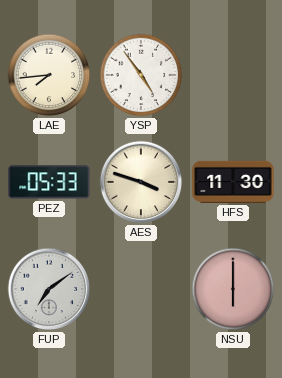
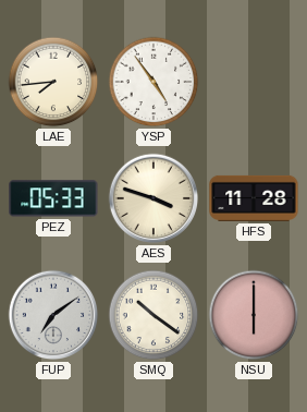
HFS: 11:30 -> 11:28
SMQ: none -> 10:21
